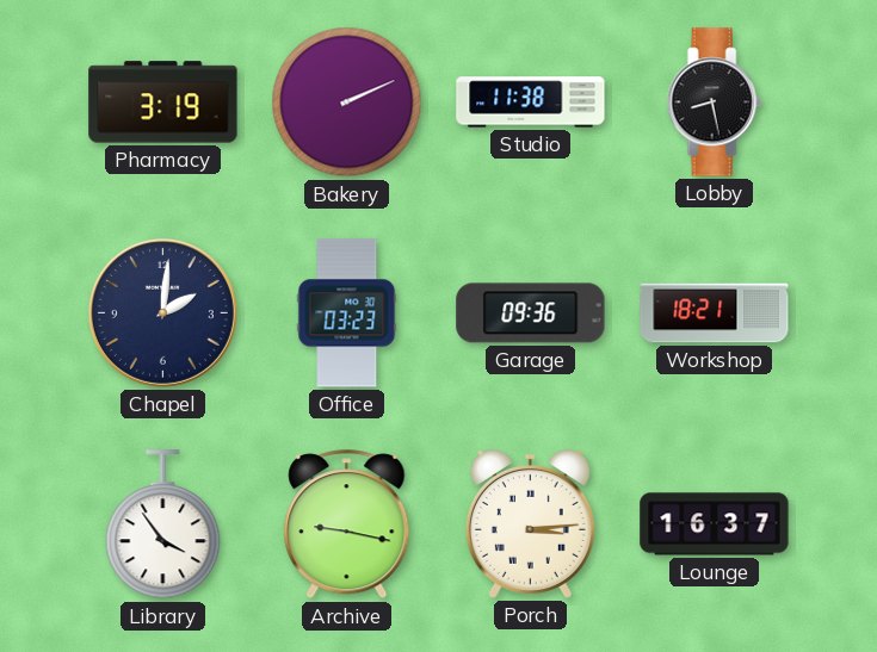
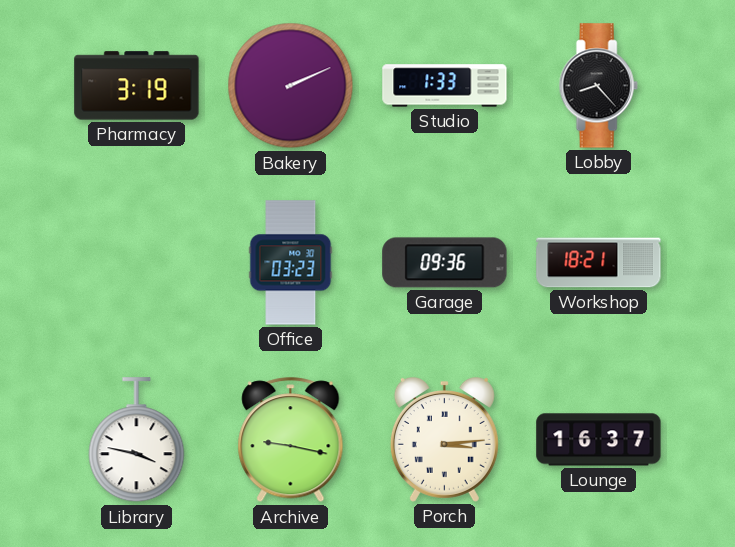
Studio: 11:38 -> 1:33
Lobby: 8:28 -> 8:23
Chapel: 2:01 -> none
Library: 3:54 -> 3:47
